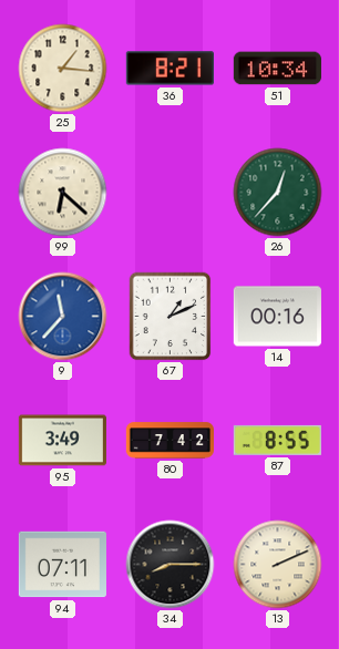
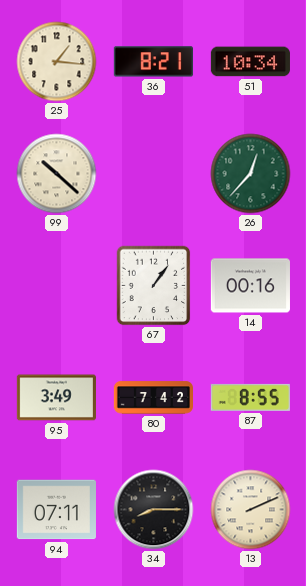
99: 6:22 -> 10:22
9: 11:37 -> none
67: 1:11 -> 1:06
